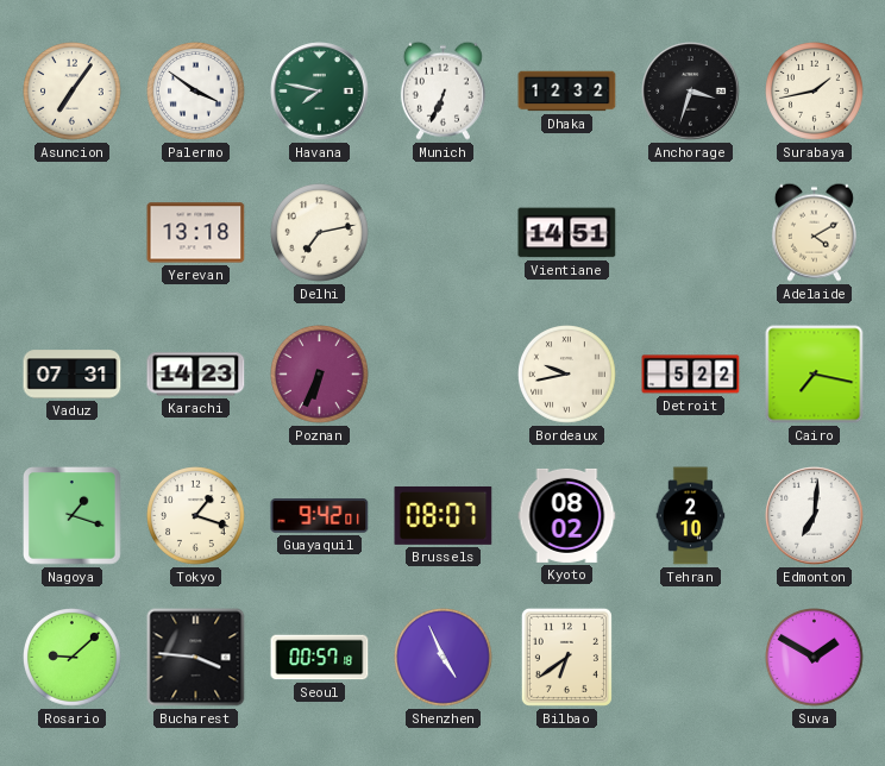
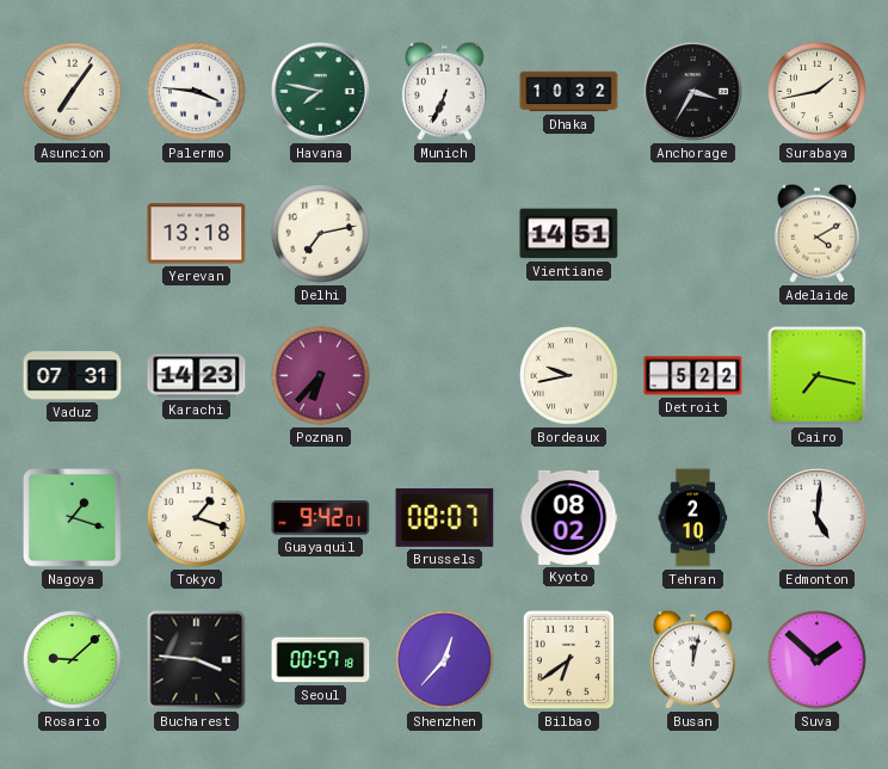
Palermo: 3:51 -> 3:46
Dhaka: 12:32 -> 10:32
Anchorage: 3:33 -> 3:35
Poznan: 6:34 -> 6:37
Edmonton: 7:01 -> 5:01
Shenzhen: 4:56 -> 12:37
Busan: none -> 12:02
Suva: 1:50 -> 1:52
